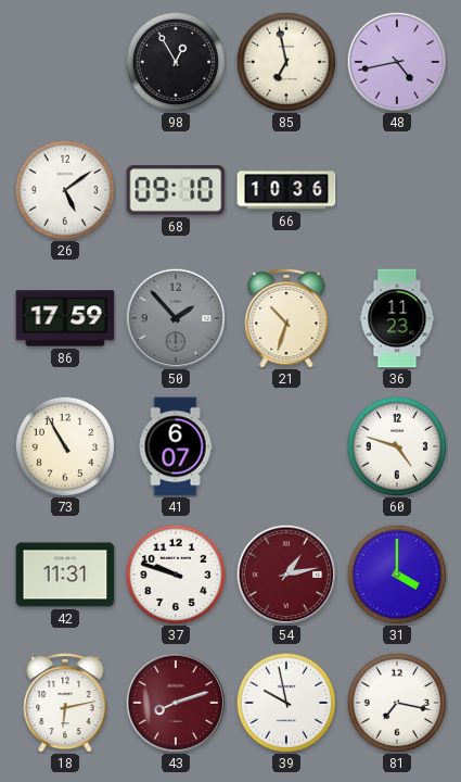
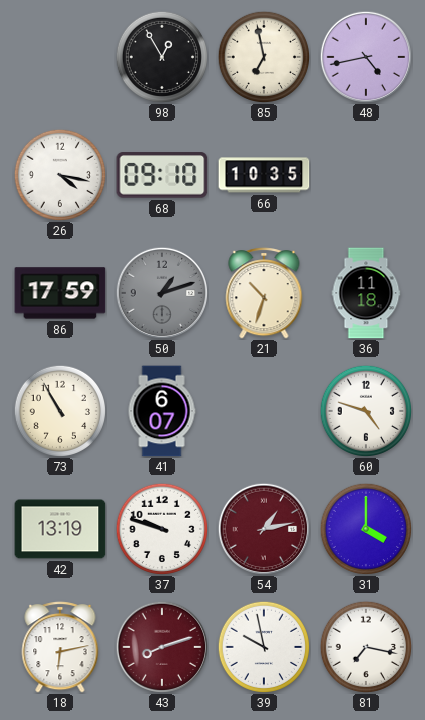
26: 5:09 -> 4:17
66: 10:36 -> 10:35
50: 1:53 -> 1:12
36: 11:23 -> 11:18
42: 11:31 -> 13:19
